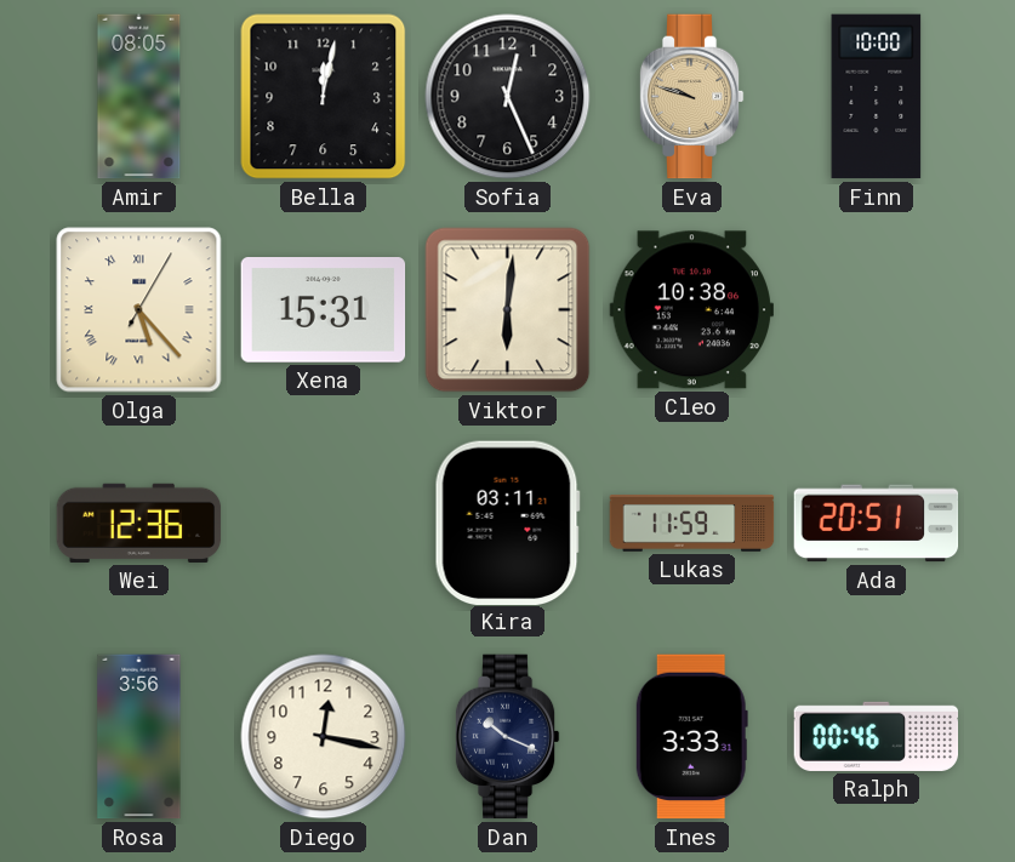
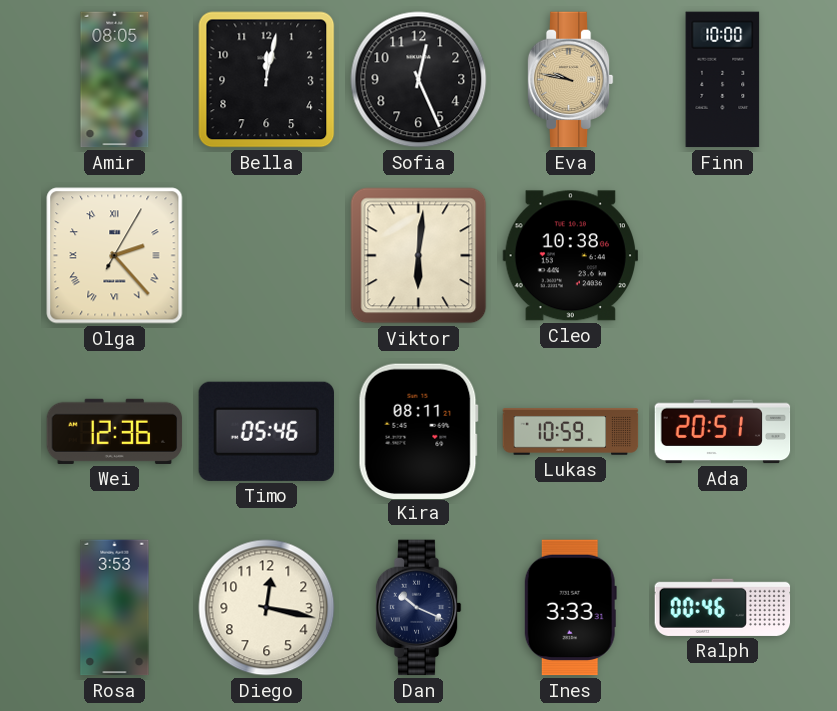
Eva: 9:48 -> 9:47
Olga: 5:23 -> 2:23
Xena: 15:31 -> none
Timo: none -> 05:46
Kira: 03:11 -> 08:11
Lukas: 11:59 -> 10:59
Rosa: 3:56 -> 3:53
